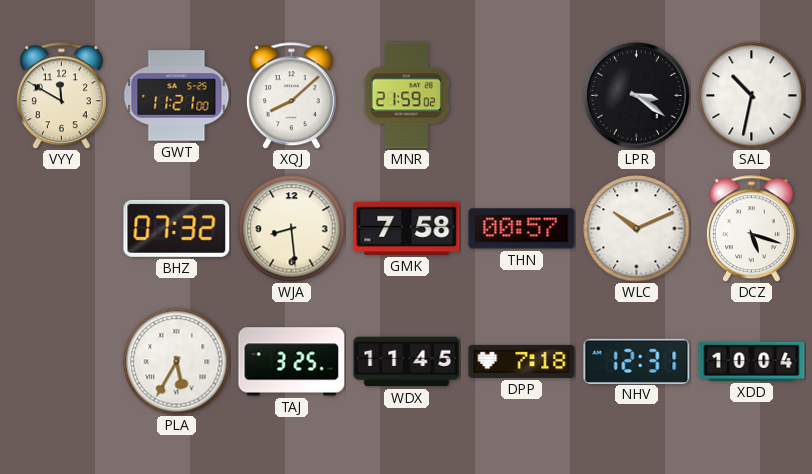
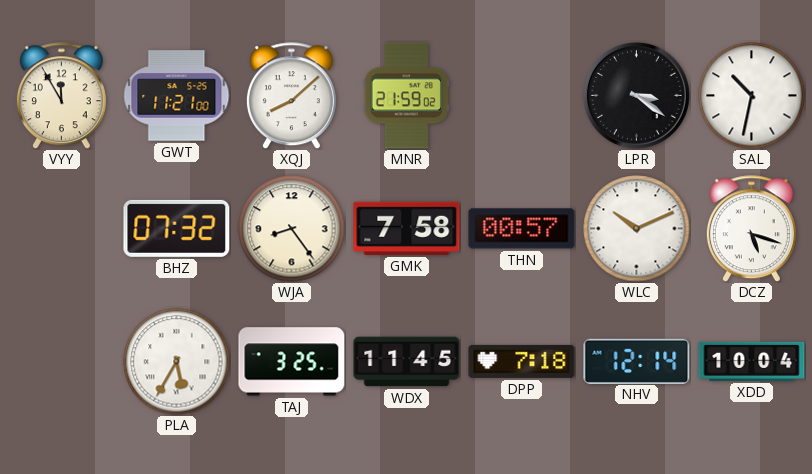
VYY: 11:50 -> 11:55
WJA: 8:29 -> 8:24
NHV: 12:31 -> 12:14
